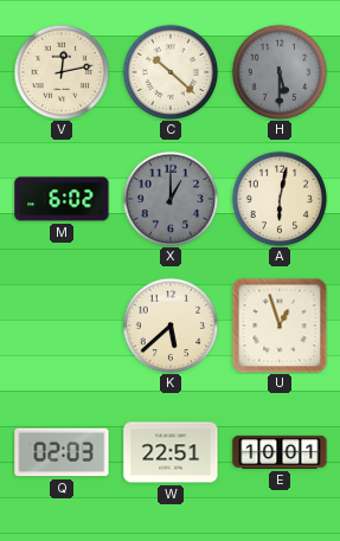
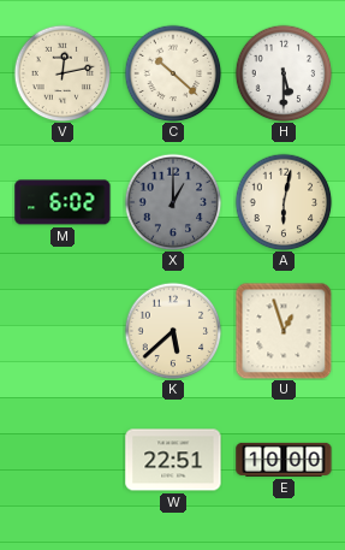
H dial: grey -> white
Q: 02:03 -> none
E: 10:01 -> 10:00
